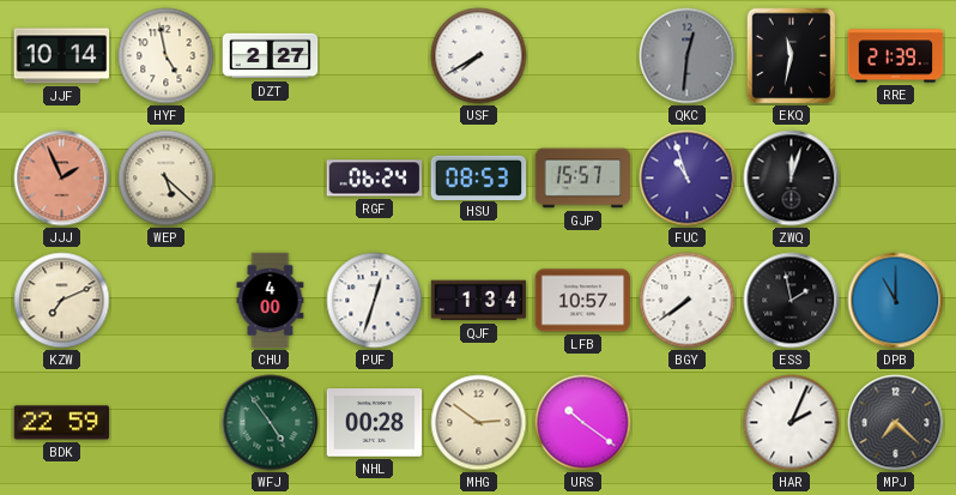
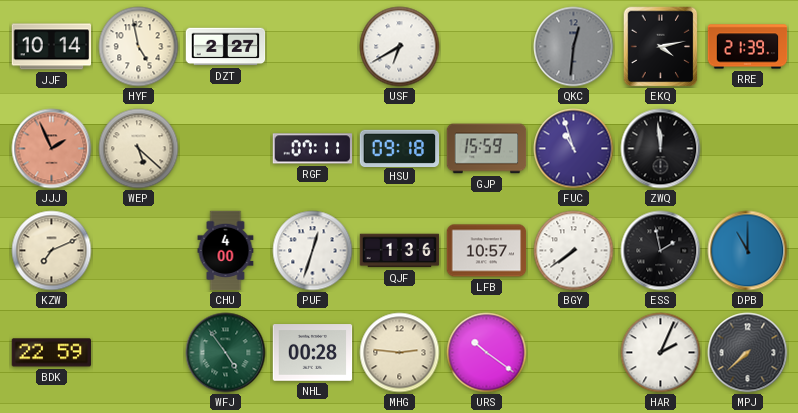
USF: 7:40 -> 6:40
EKQ: 11:32 -> 4:13
RGF: 06:24 -> 07:11
HSU: 08:53 -> 09:18
GJP: 15:57 -> 15:59
ZWQ: 12:03 -> 11:59
QJF: 1:34 -> 1:36
MHG: 2:51 -> 2:46
MPJ: 7:22 -> 7:38
